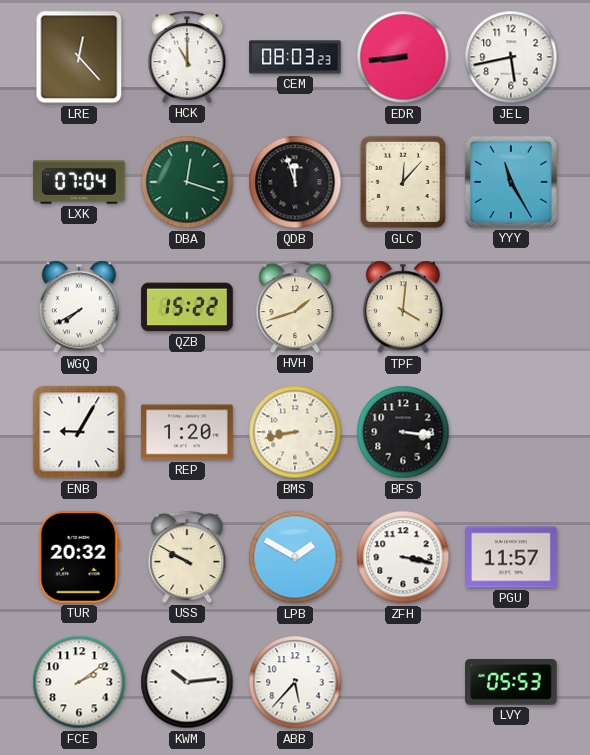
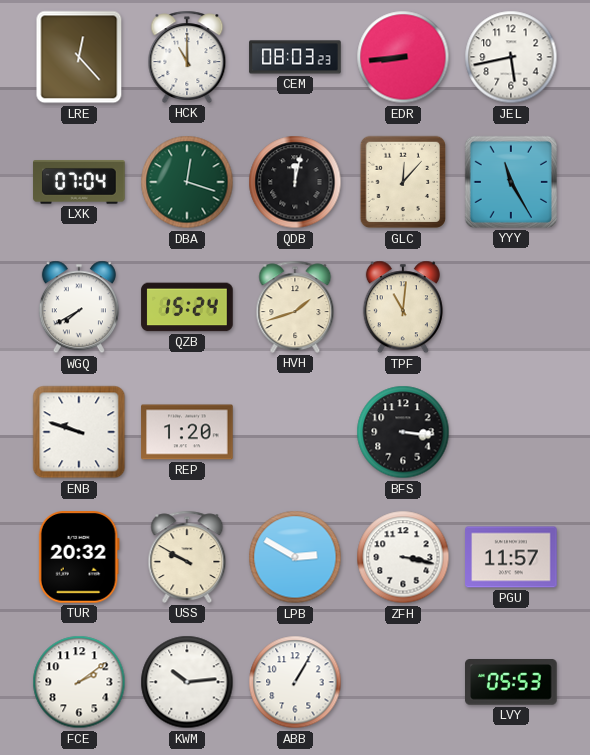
QDB: 11:57 -> 12:02
QZB: 15:22 -> 15:24
TPF: 4:01 -> 11:01
ENB: 9:05 -> 9:48
BMS: 8:43 -> none
LPB: 1:50 -> 2:50
ABB: 5:37 -> 1:05
